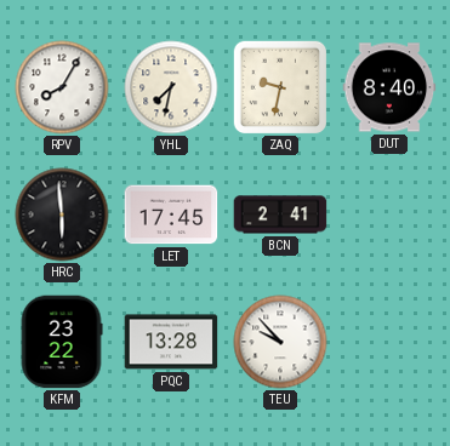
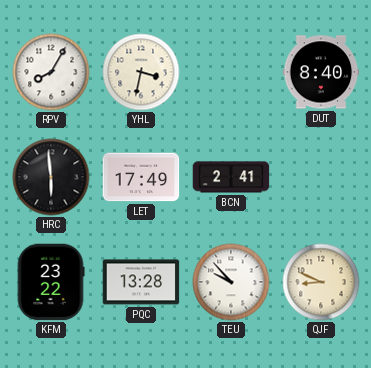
YHL: 7:32 -> 3:32
ZAQ: 9:32 -> none
LET: 17:45 -> 17:49
QJF: none -> 8:49
